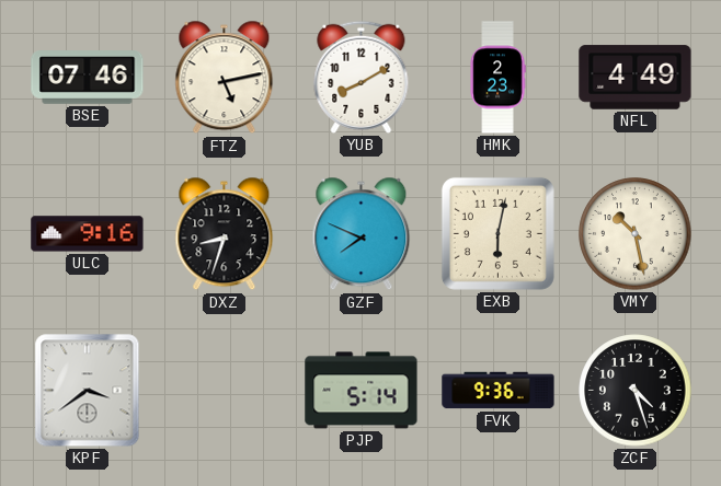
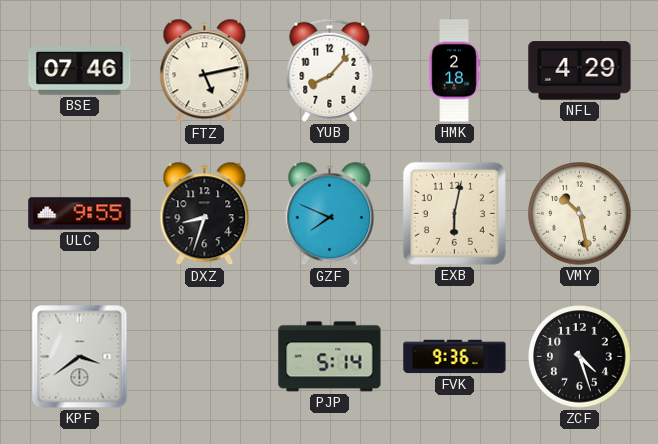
YUB: 8:10 -> 8:07
HMK: 2:23 -> 2:18
NFL: 4:49 -> 4:29
ULC: 9:16 -> 9:55
